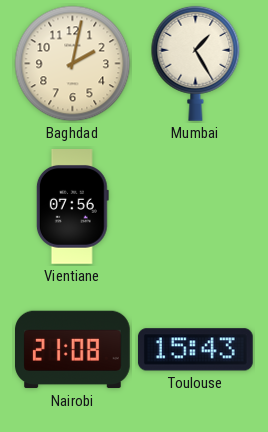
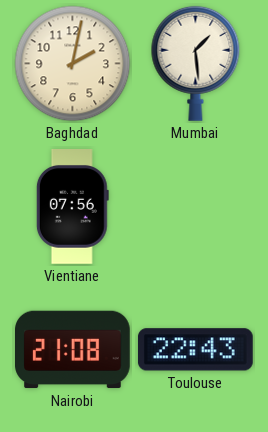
Mumbai: 1:25 -> 1:29
Toulouse: 15:43 -> 22:43
